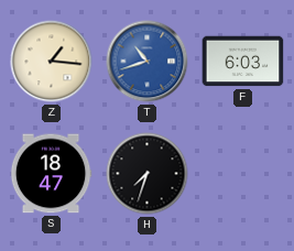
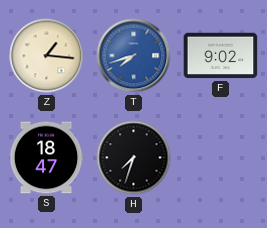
T: 10:42 -> 7:42
F: 6:03 -> 9:02
